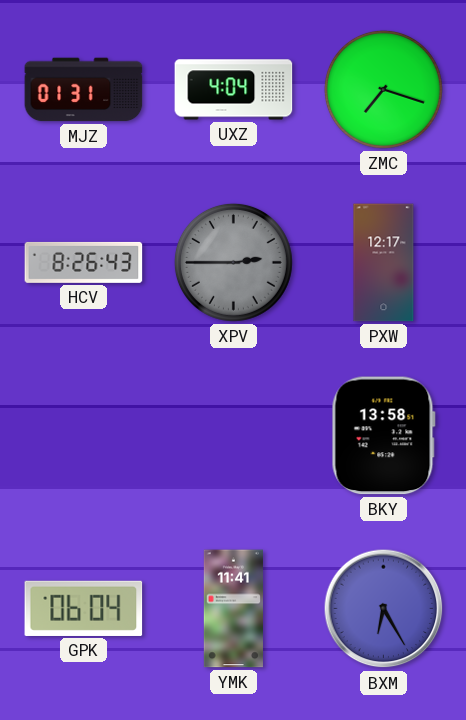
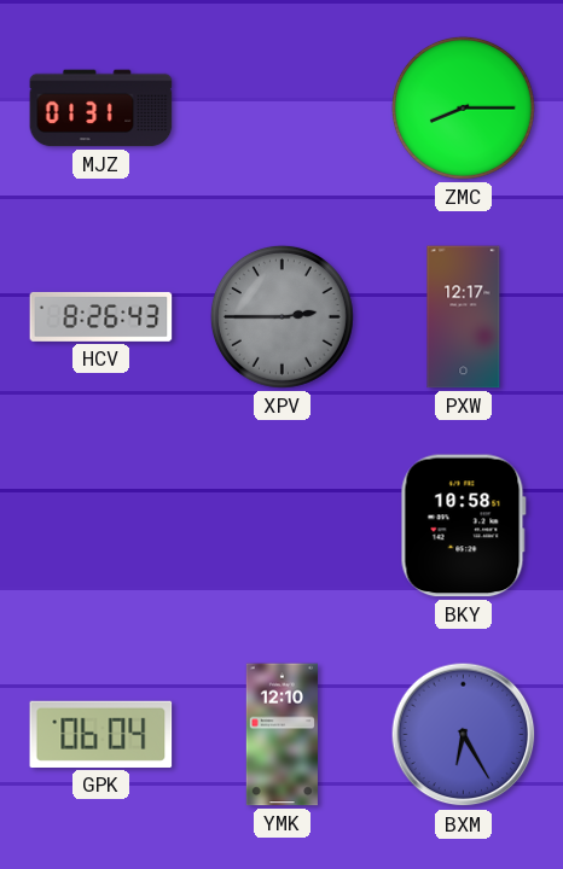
UXZ: 4:04 -> none
ZMC: 7:18 -> 8:15
BKY: 13:58 -> 10:58
YMK: 11:41 -> 12:10
